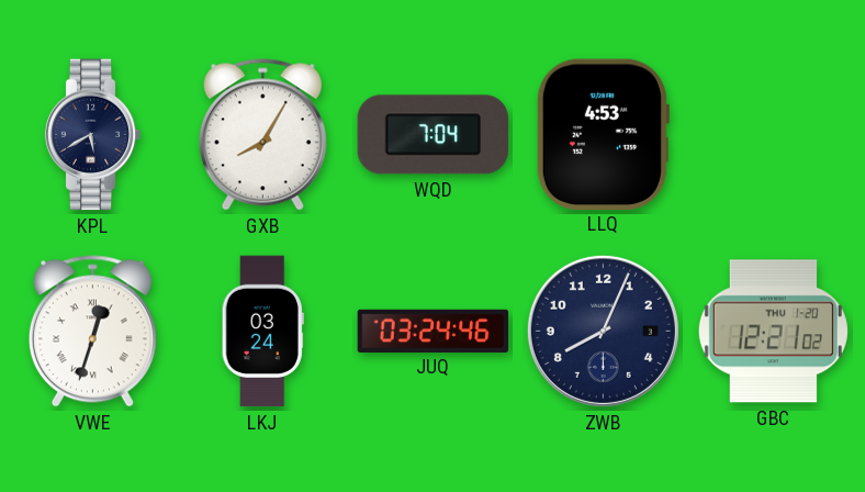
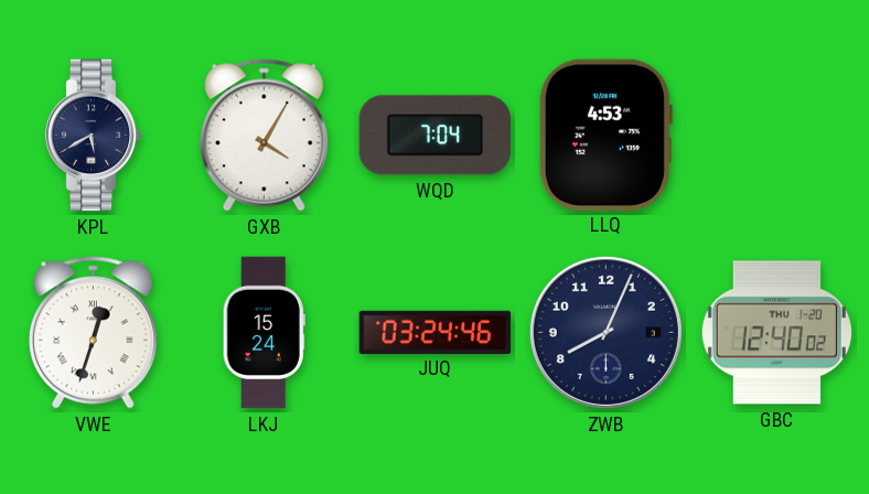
GXB: 8:05 -> 4:05
LKJ: 03:24 -> 15:24
GBC: 12:21 -> 12:40
